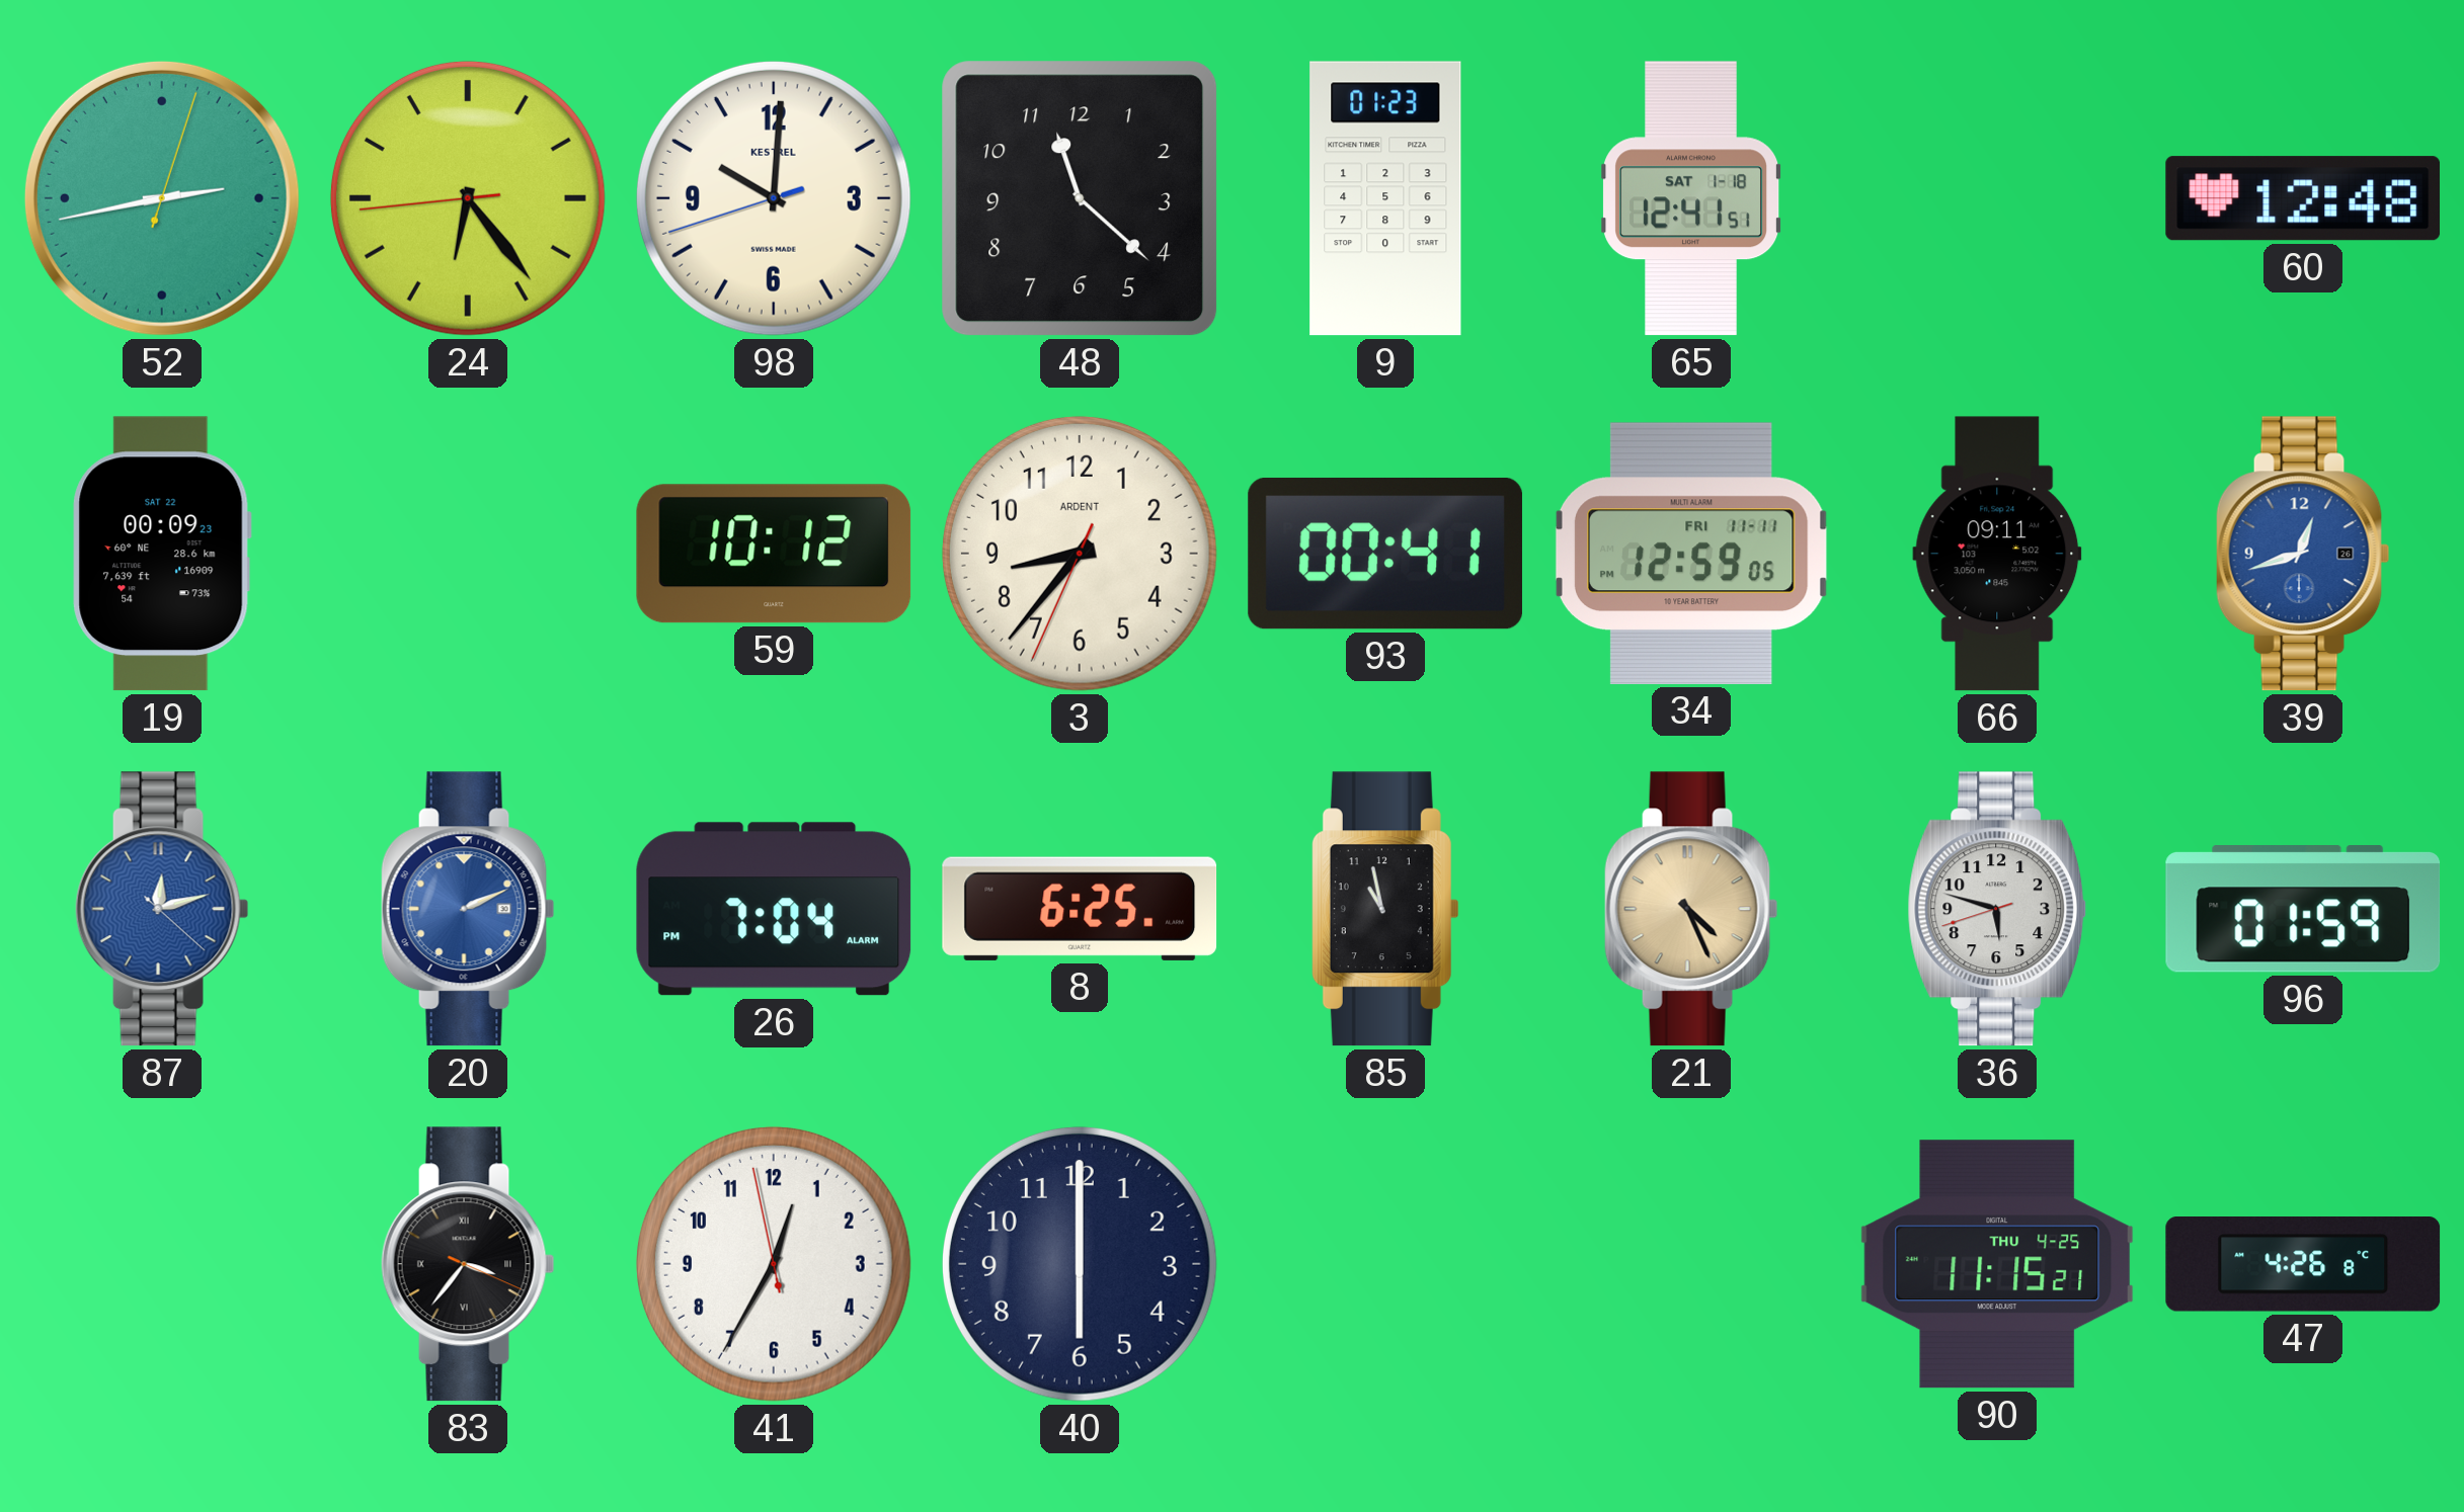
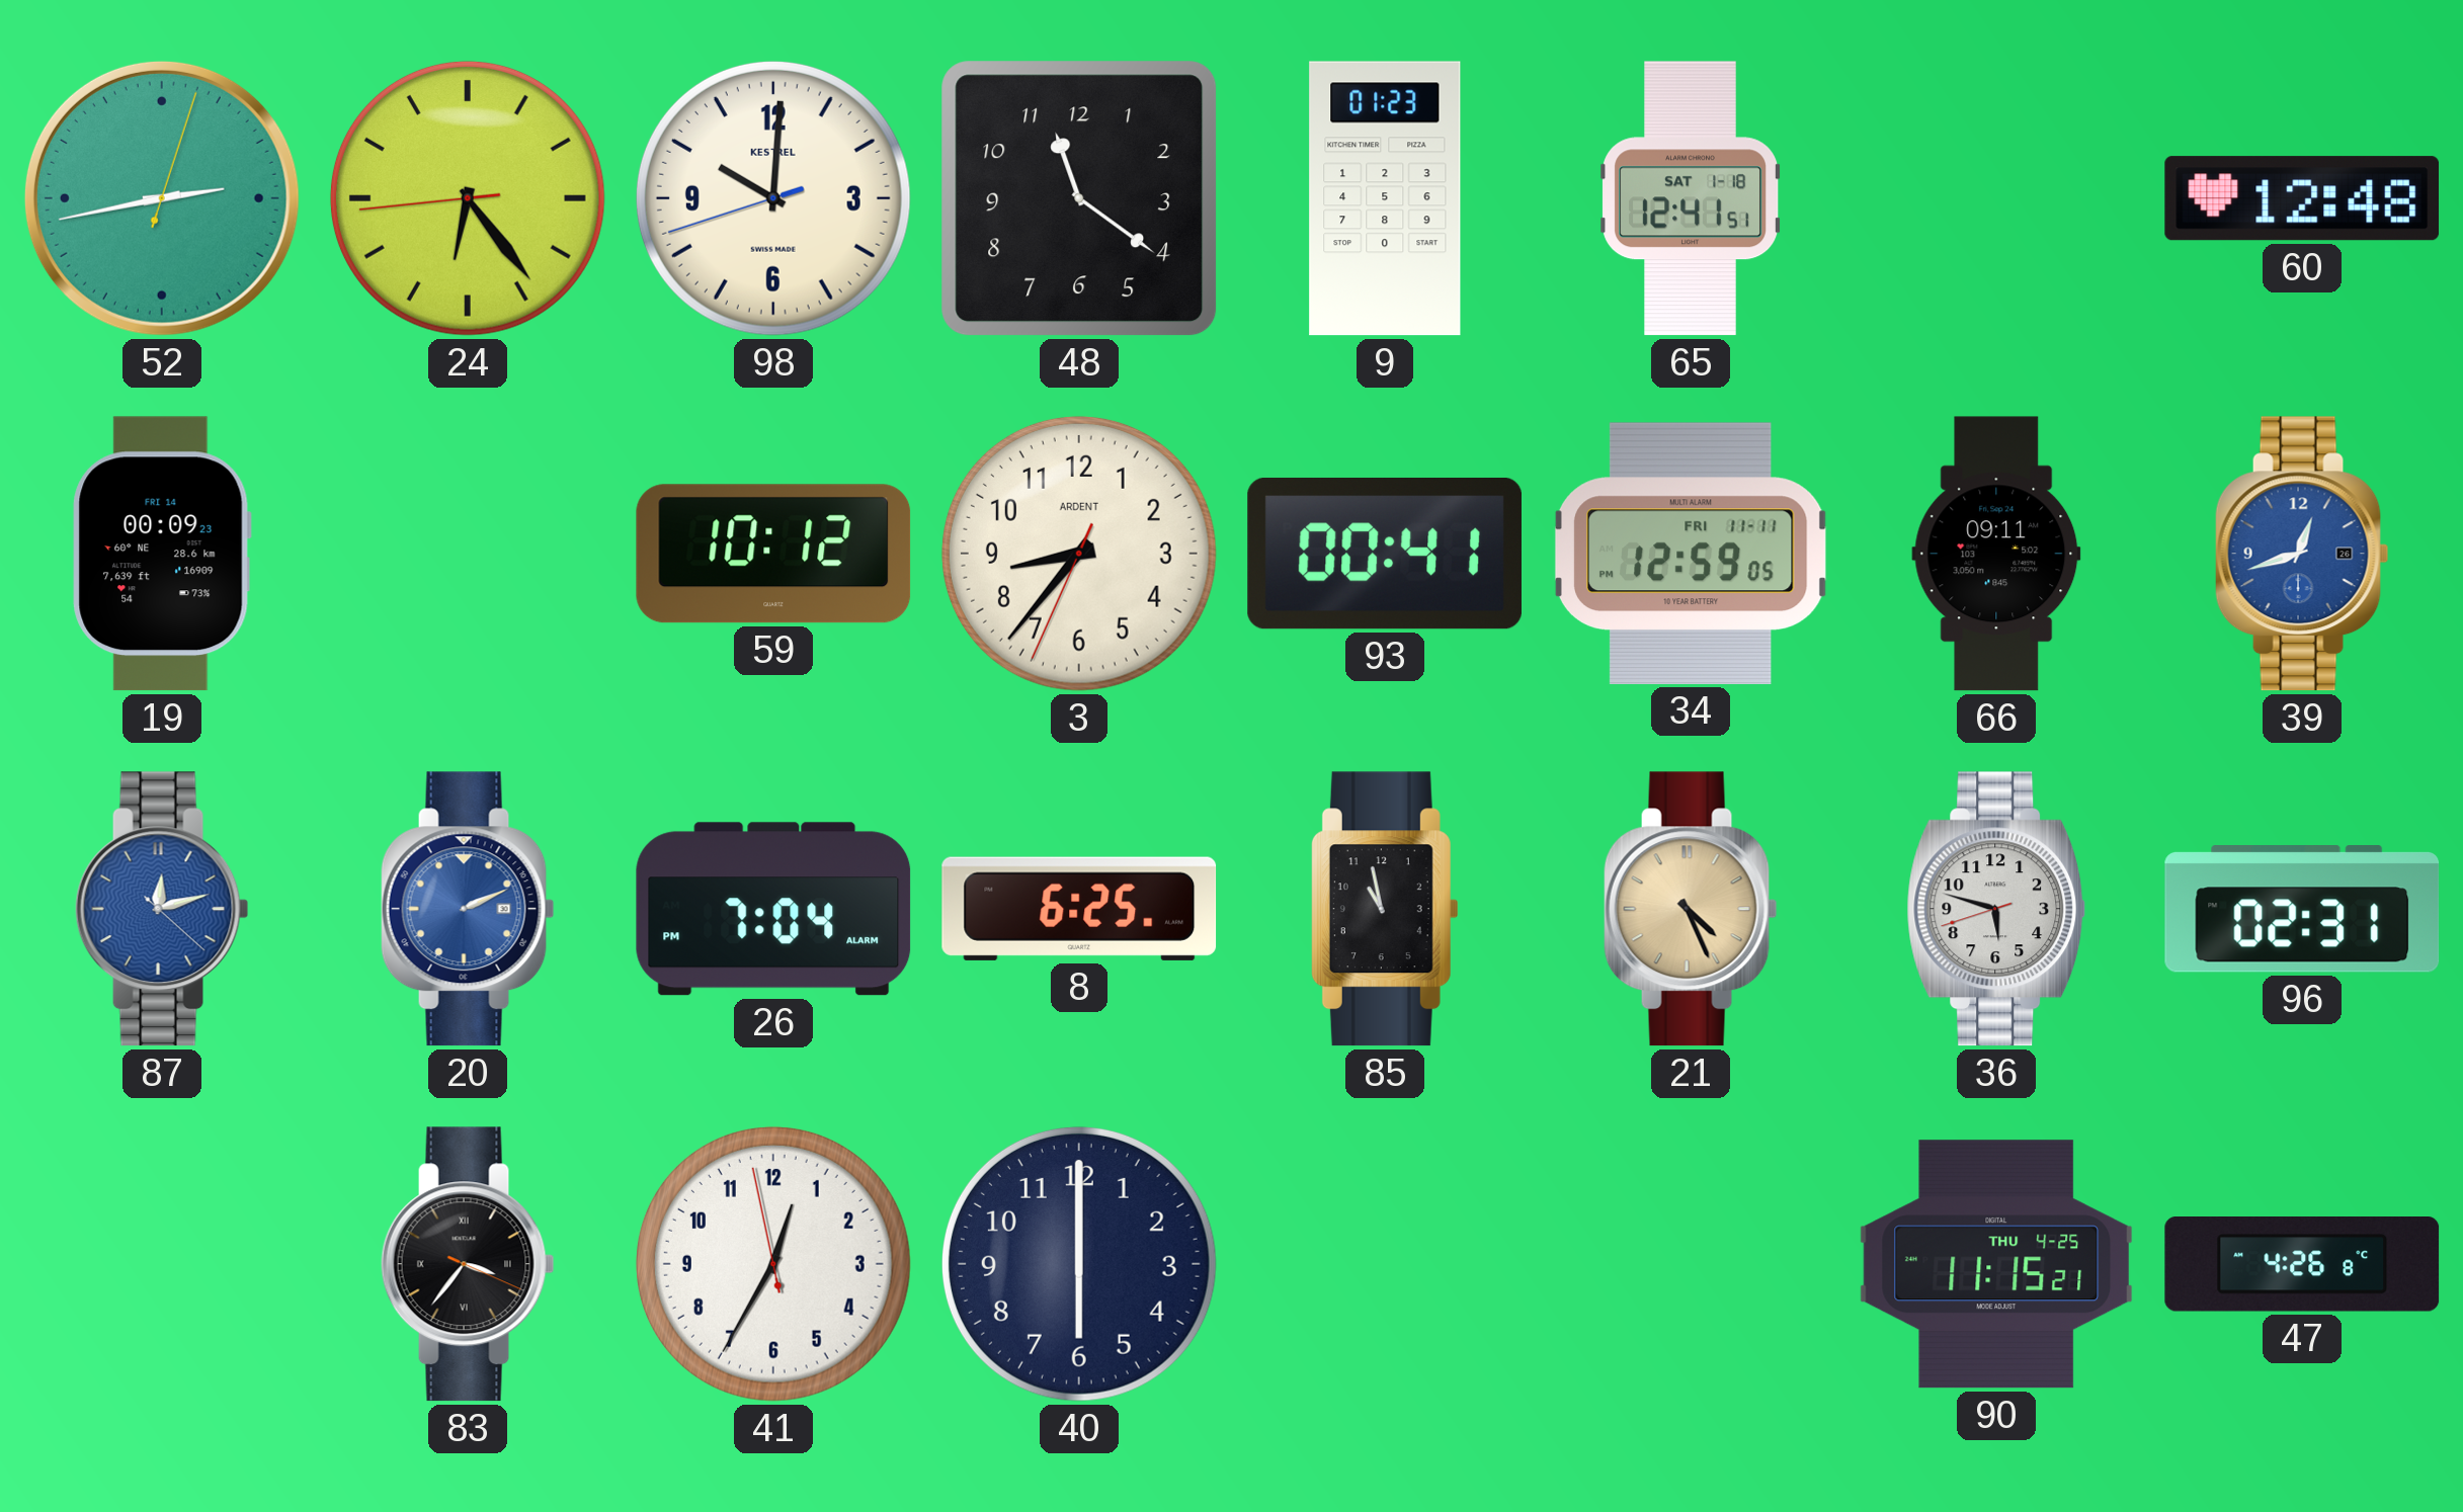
48: 11:22 -> 11:21
19 date: SAT 22 -> FRI 14
96: 01:59 -> 02:31
